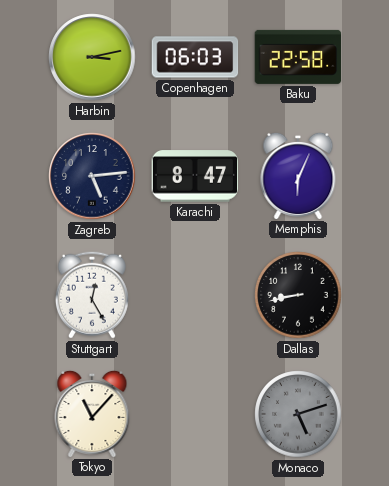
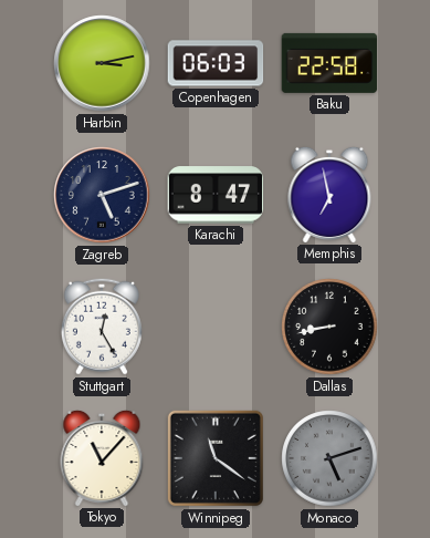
Zagreb: 5:14 -> 5:12
Memphis: 6:04 -> 6:58
Winnipeg: none -> 11:21
